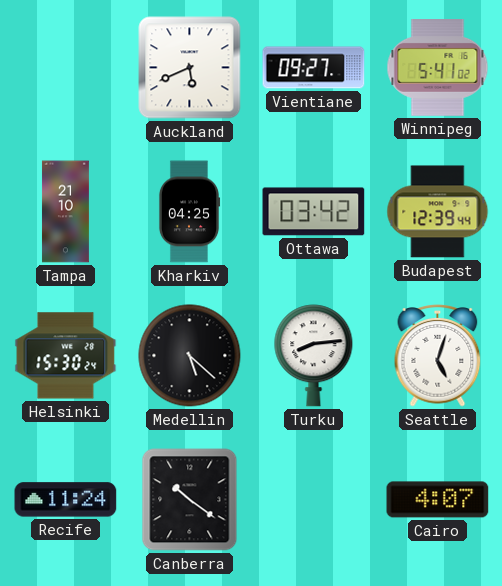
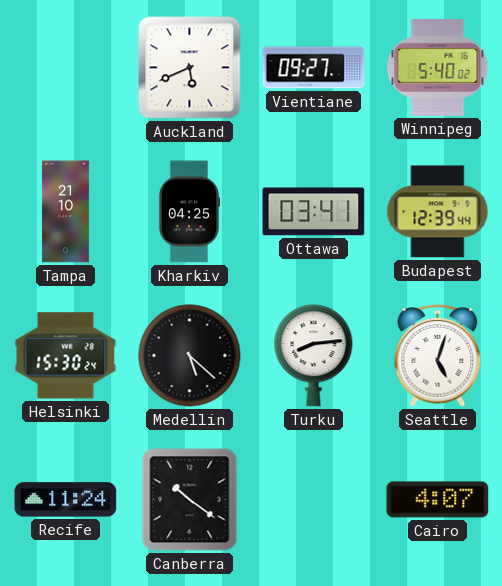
Winnipeg: 5:41 -> 5:40
Ottawa: 03:42 -> 03:41
